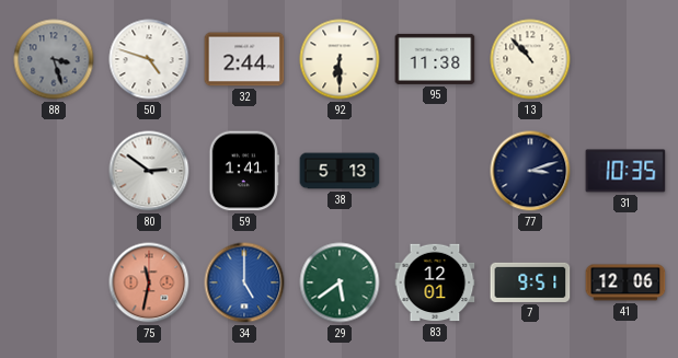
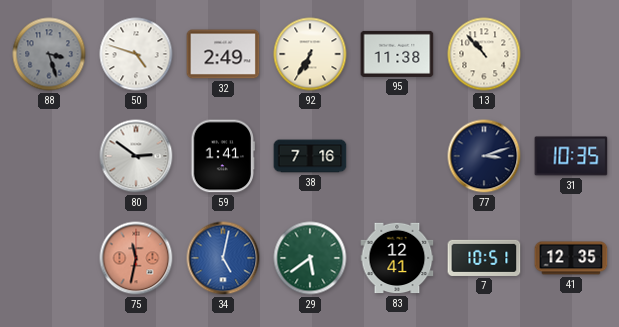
32: 2:44 -> 2:49
92: 6:30 -> 6:35
38: 5:13 -> 7:16
34: 5:00 -> 5:02
83: 12:01 -> 12:41
7: 9:51 -> 10:51
41: 12:06 -> 12:35
